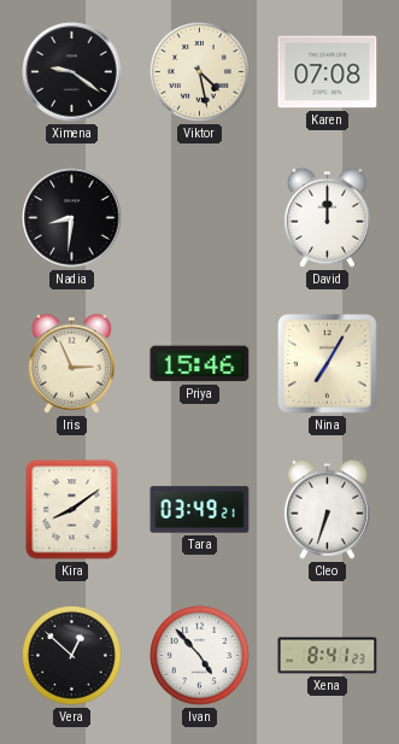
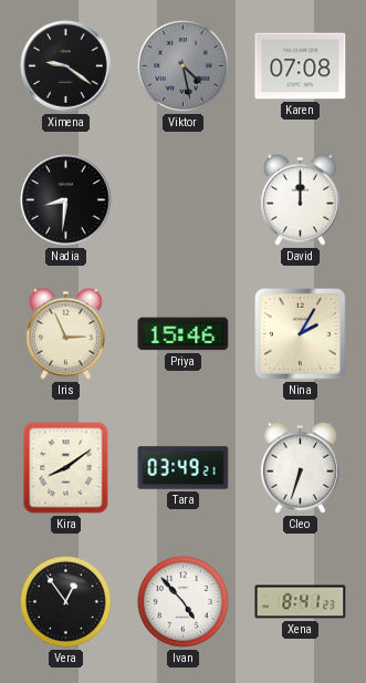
Viktor dial: cream -> grey
Nina: 7:05 -> 2:05
Vera: 12:52 -> 12:54
